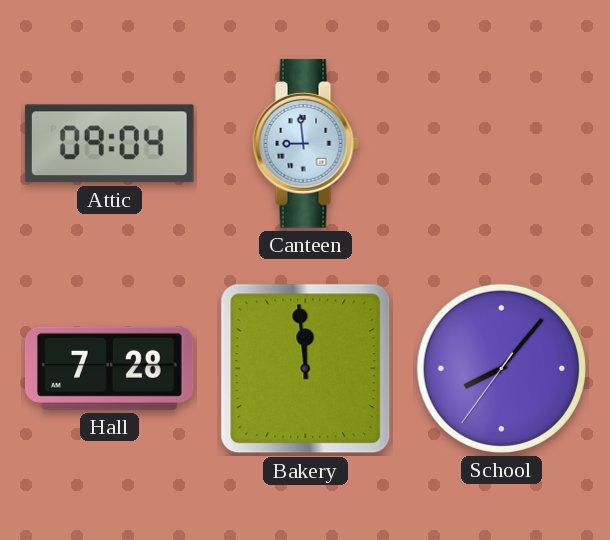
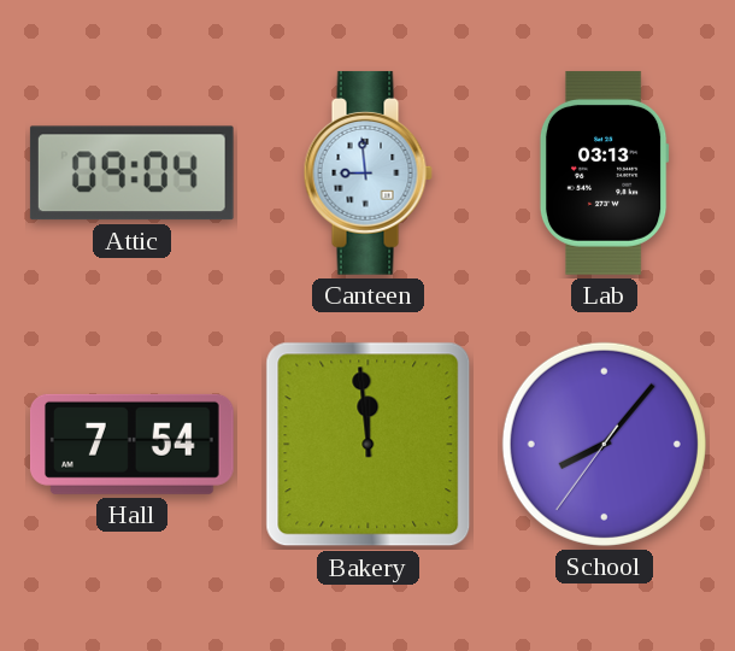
Lab: none -> 03:13
Hall: 7:28 -> 7:54
